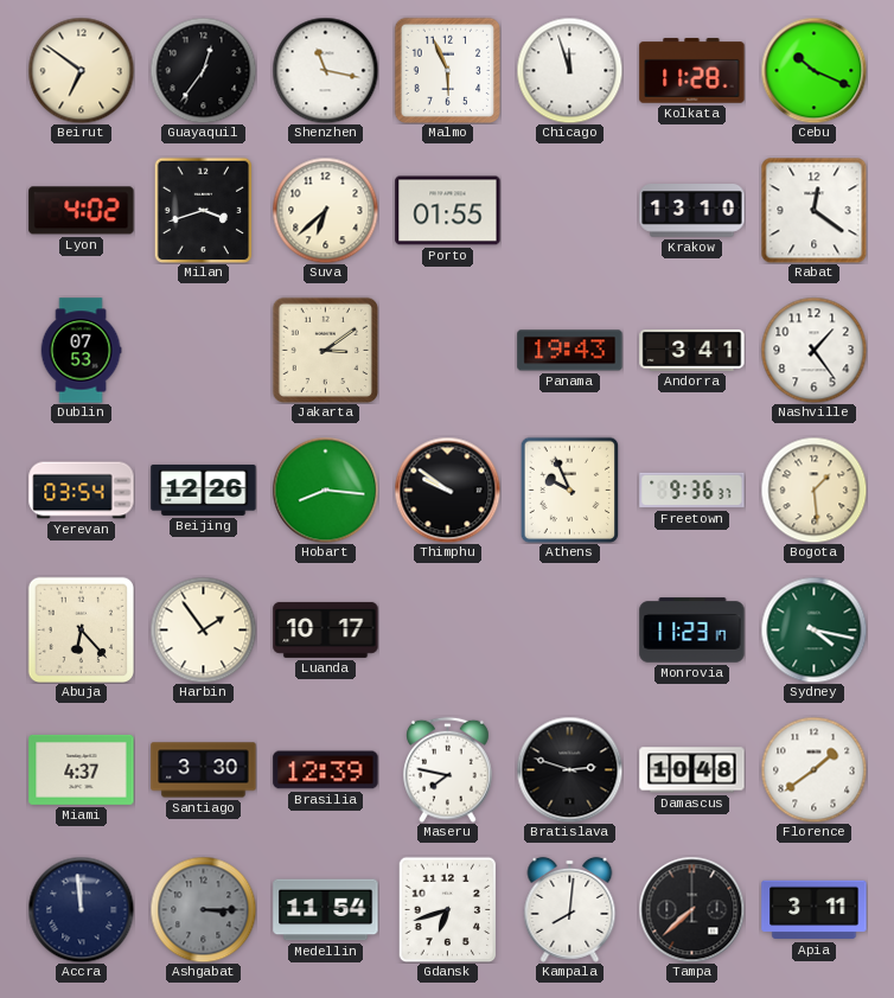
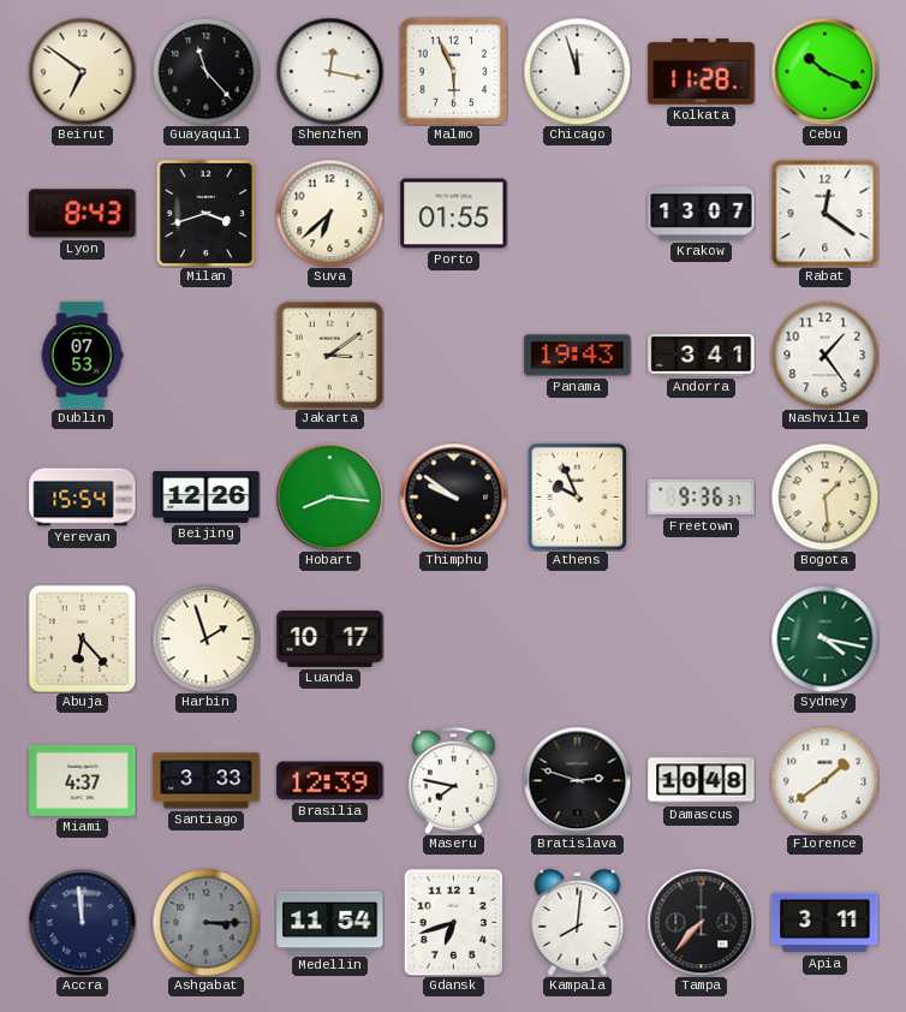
Guayaquil: 12:36 -> 11:23
Shenzhen: 11:17 -> 12:17
Lyon: 4:02 -> 8:43
Krakow: 13:10 -> 13:07
Yerevan: 03:54 -> 15:54
Harbin: 1:54 -> 1:57
Monrovia: 11:23 -> none
Santiago: 3:30 -> 3:33
Tampa: 7:38 -> 7:37
